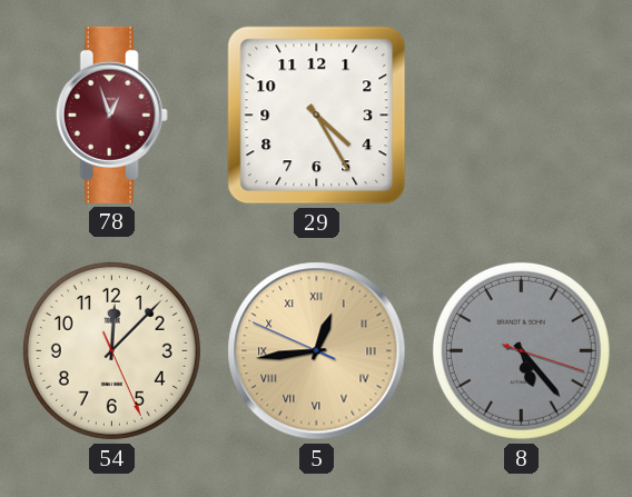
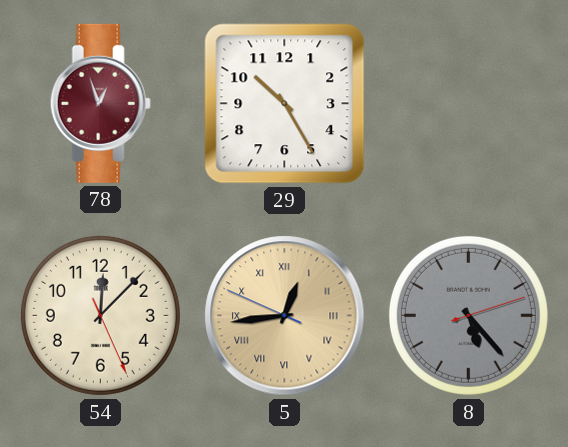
29: 4:25 -> 10:25
8: 5:23:18 -> 5:23:12
